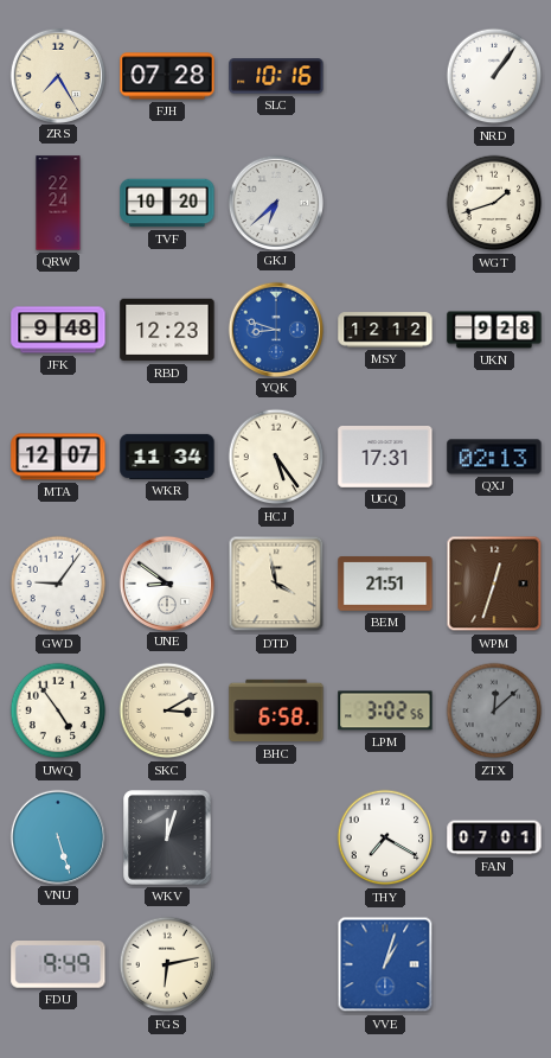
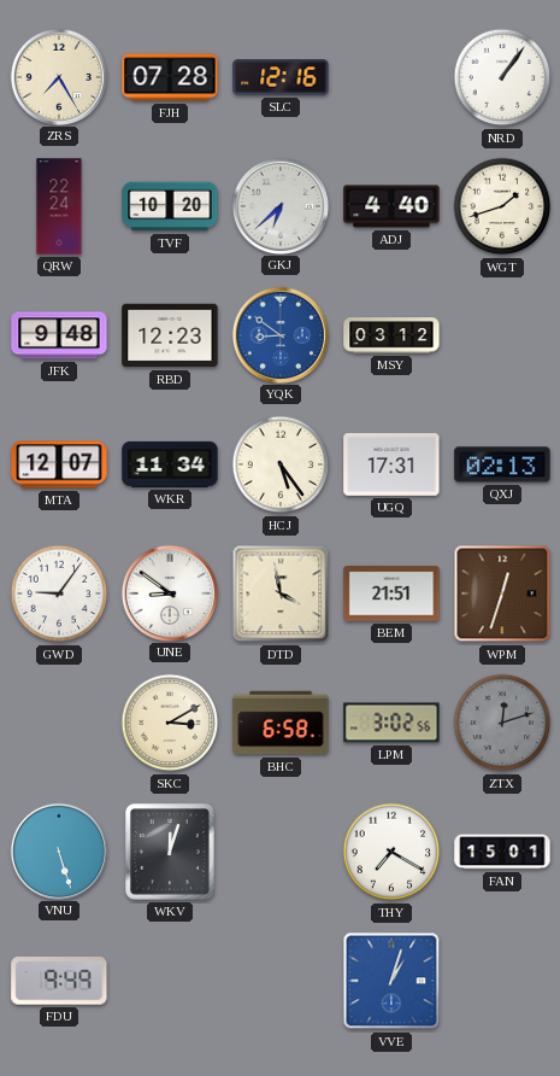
SLC: 10:16 -> 12:16
ADJ: none -> 4:40
YQK: 8:48 -> 8:51
MSY: 12:12 -> 03:12
UKN: 9:28 -> none
UWQ: 4:54 -> none
ZTX: 12:08 -> 12:12
FAN: 07:01 -> 15:01
FGS: 6:13 -> none
